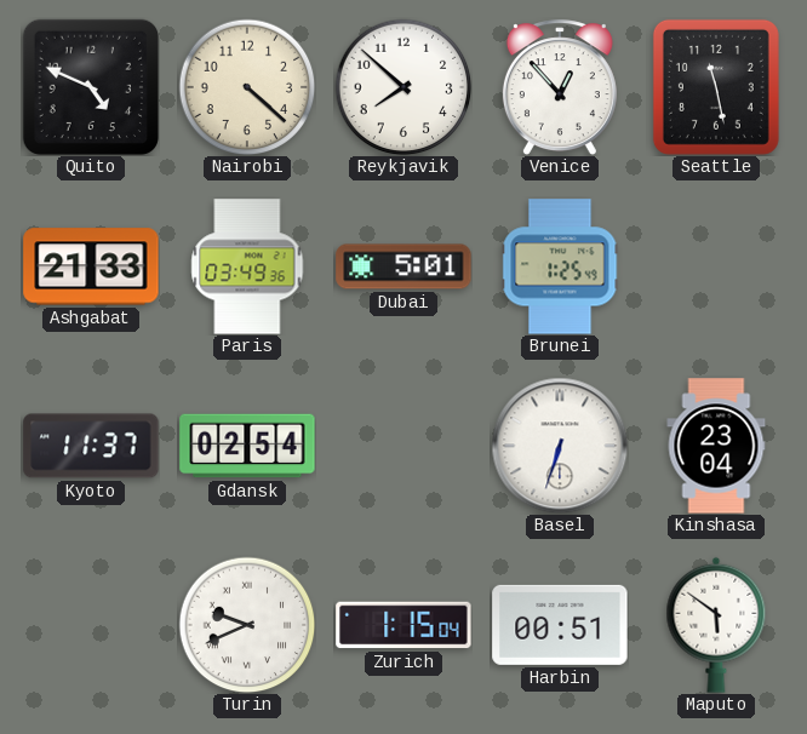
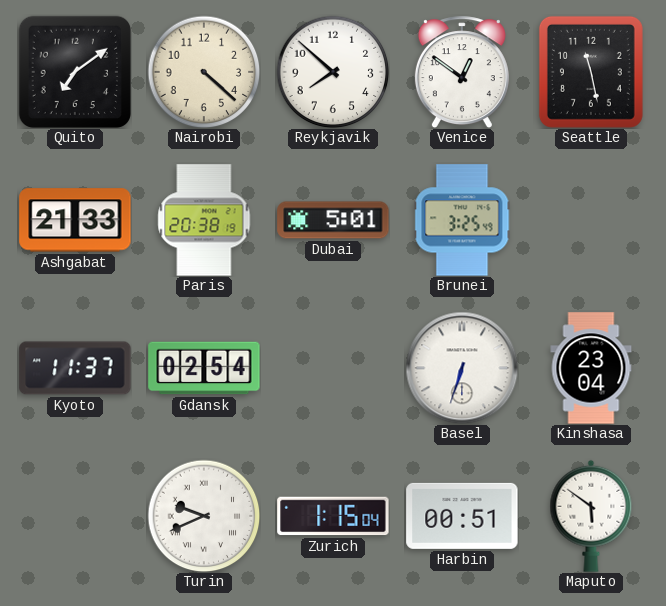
Quito: 4:49 -> 7:09
Venice: 12:53 -> 12:51
Paris: 03:49 -> 20:38
Brunei: 1:25 -> 3:25
